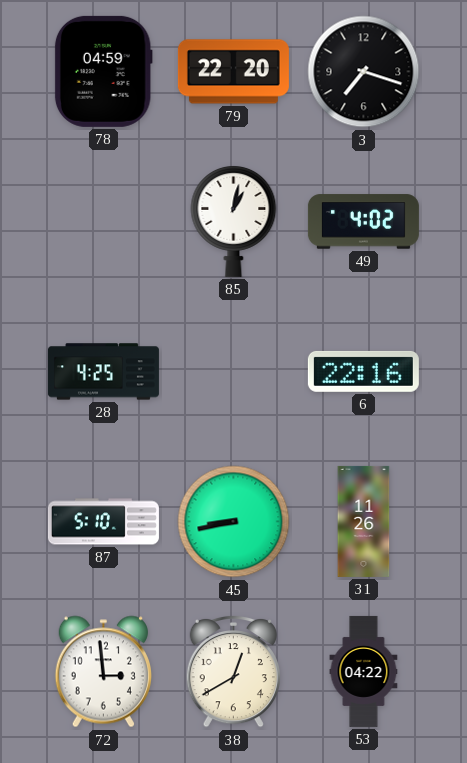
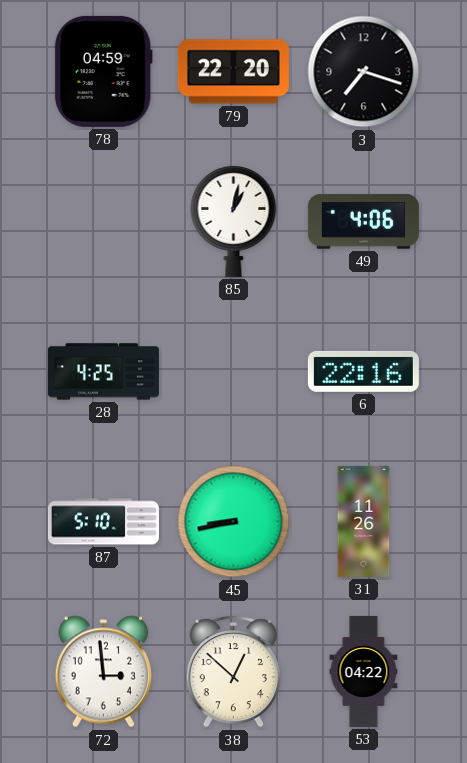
49: 4:02 -> 4:06
38: 12:40 -> 12:52
